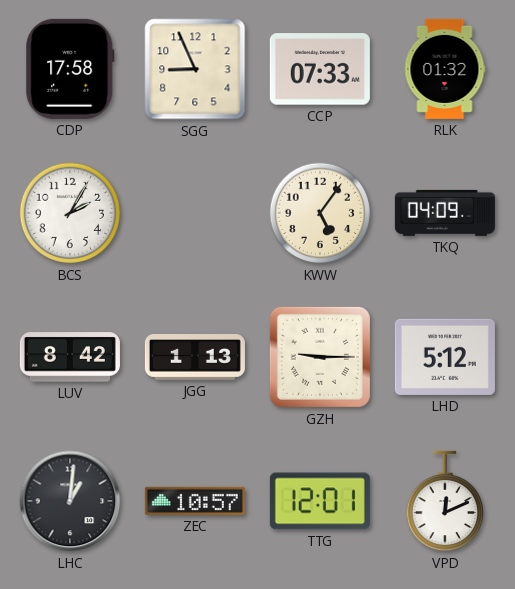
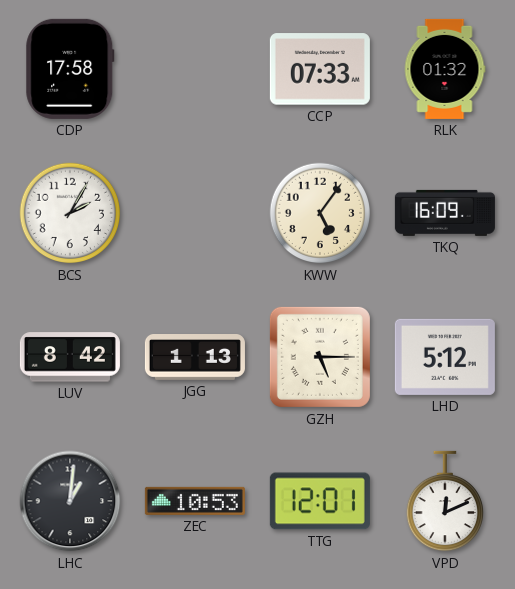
SGG: 8:56 -> none
TKQ: 04:09 -> 16:09
GZH: 9:15 -> 5:15
ZEC: 10:57 -> 10:53
